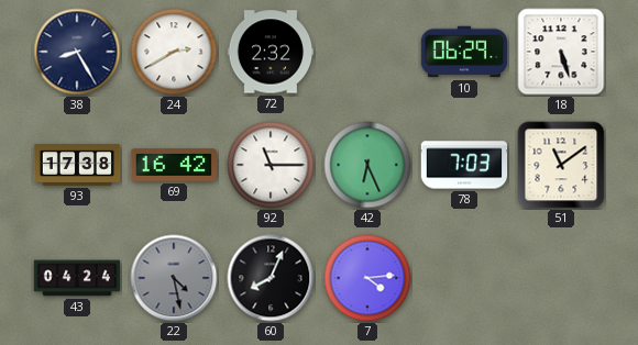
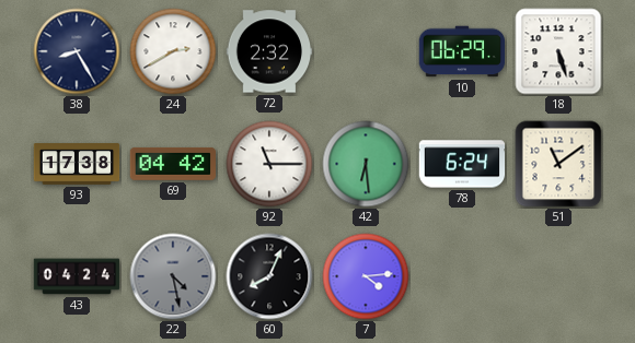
69: 16:42 -> 04:42
42: 6:26 -> 6:29
78: 7:03 -> 6:24
